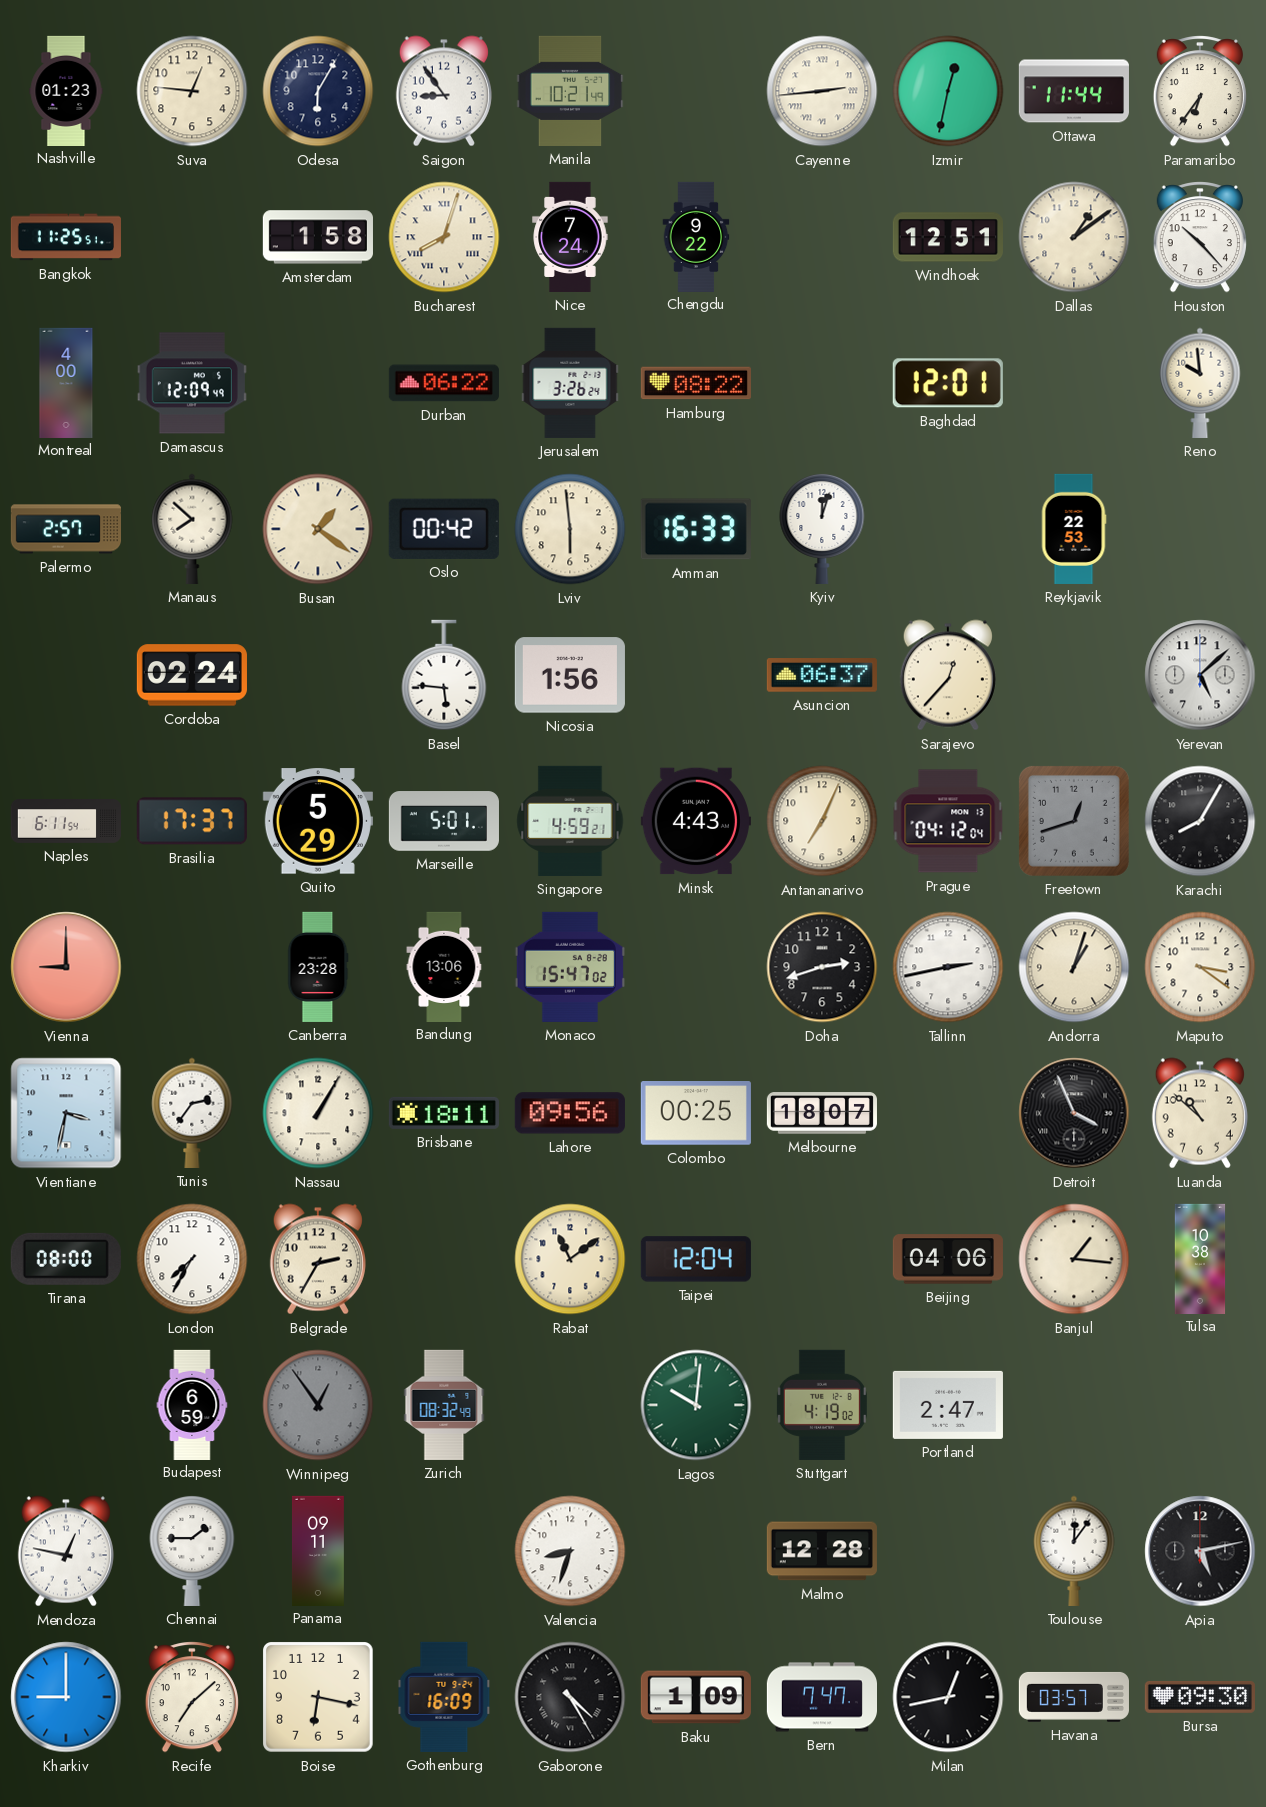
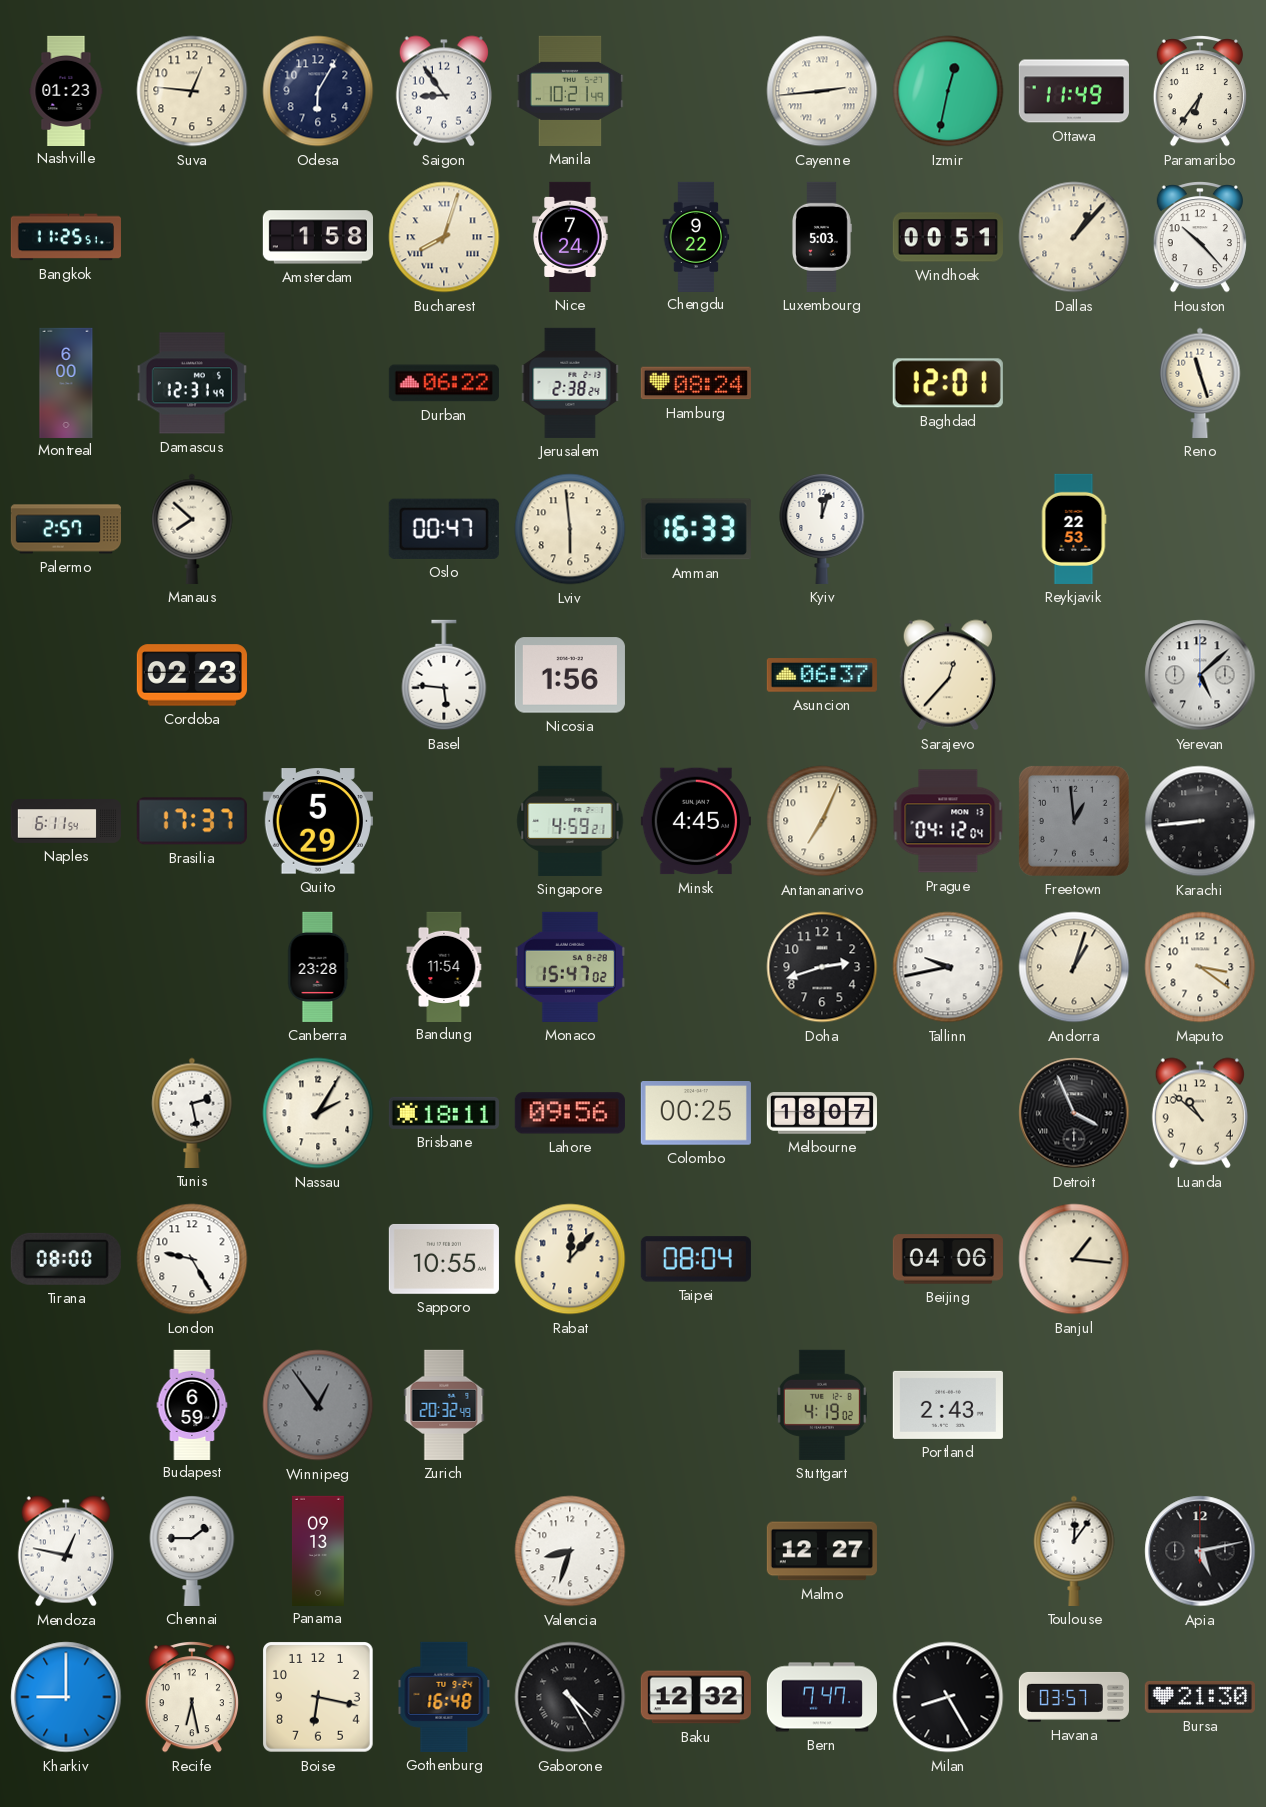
Ottawa: 11:44 -> 11:49
Luxembourg: none -> 5:03
Windhoek: 12:51 -> 00:51
Dallas: 1:09 -> 1:07
Montreal: 4:00 -> 6:00
Damascus: 12:09 -> 12:31
Jerusalem: 3:26 -> 2:38
Hamburg: 08:22 -> 08:24
Reno: 9:59 -> 11:27
Busan: 1:21 -> none
Oslo: 00:42 -> 00:47
Cordoba: 02:24 -> 02:23
Marseille: 5:01 -> none
Minsk: 4:43 -> 4:45
Freetown: 12:42 -> 12:59
Karachi: 8:05 -> 8:44
Vienna: 9:00 -> none
Bandung: 13:06 -> 11:54
Tallinn: 2:43 -> 9:43
Vientiane: 3:32 -> none
Tunis: 2:36 -> 2:28
Nassau: 1:05 -> 2:05
London: 7:35 -> 9:25
Belgrade: 2:35 -> none
Sapporo: none -> 10:55
Rabat: 11:09 -> 12:07
Taipei: 12:04 -> 08:04
Tulsa: 10:38 -> none
Zurich: 08:32 -> 20:32
Lagos: 10:01 -> none
Portland: 2:47 -> 2:43
Panama: 09:11 -> 09:13
Malmo: 12:28 -> 12:27
Recife: 7:08 -> 6:28
Gothenburg: 16:09 -> 16:48
Baku: 1:09 -> 12:32
Milan: 12:43 -> 8:25
Bursa: 09:30 -> 21:30
